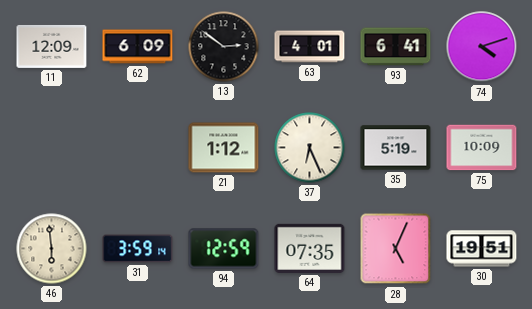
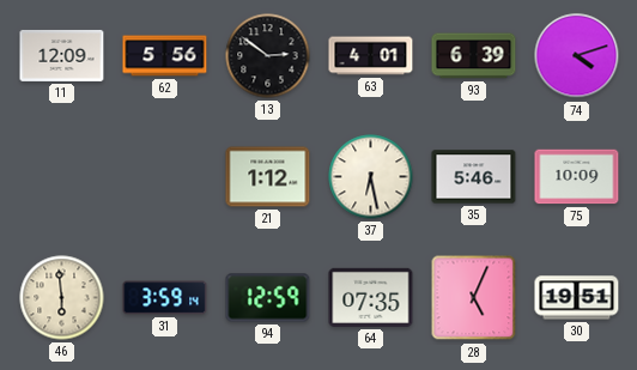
62: 6:09 -> 5:56
93: 6:41 -> 6:39
37: 6:26 -> 6:28
35: 5:19 -> 5:46
